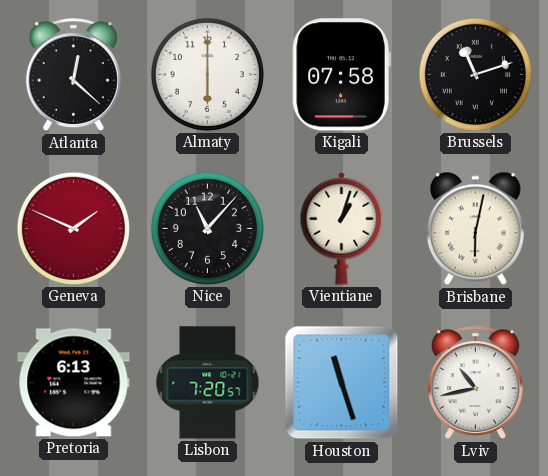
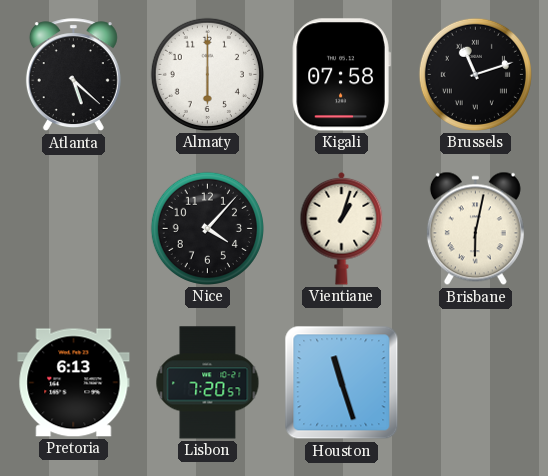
Atlanta: 12:22 -> 5:22
Geneva: 1:49 -> none
Nice: 11:07 -> 4:07
Lviv: 10:43 -> none
